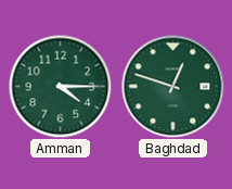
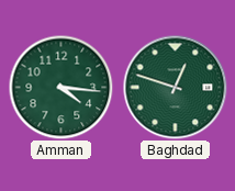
Amman: 4:15 -> 4:16
